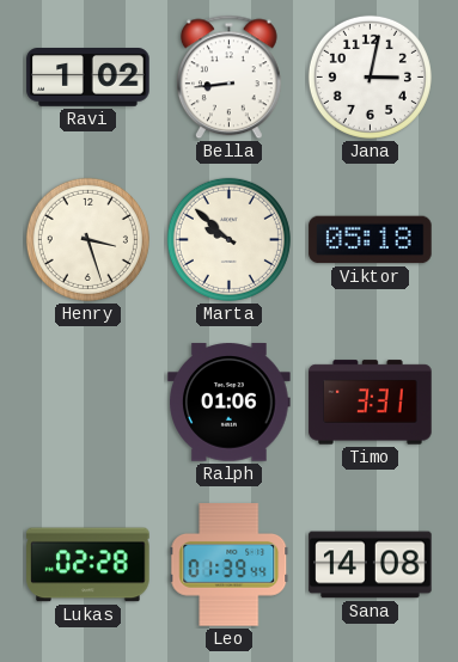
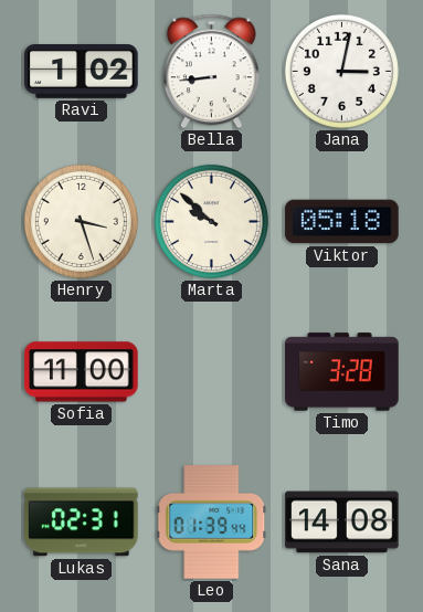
Sofia: none -> 11:00
Ralph: 01:06 -> none
Timo: 3:31 -> 3:28
Lukas: 02:28 -> 02:31
